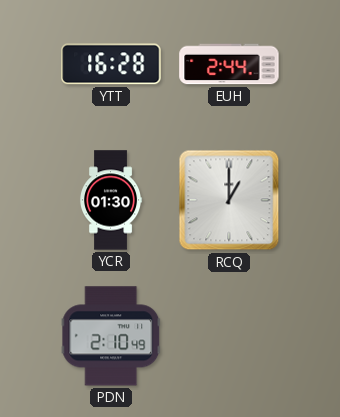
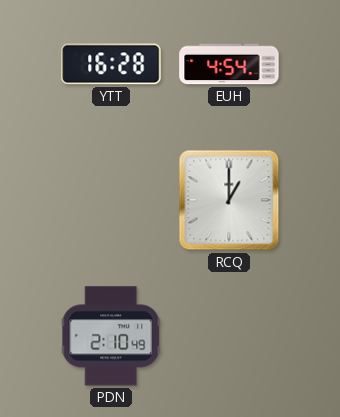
EUH: 2:44 -> 4:54
YCR: 01:30 -> none
